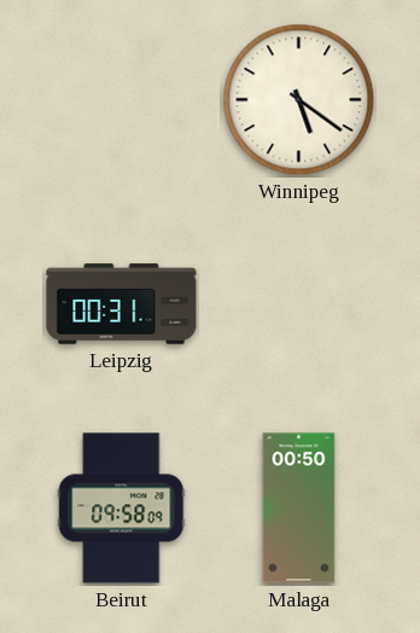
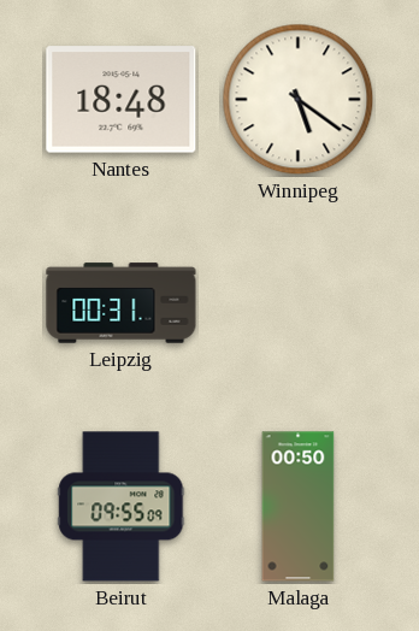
Nantes: none -> 18:48
Beirut: 09:58 -> 09:55
